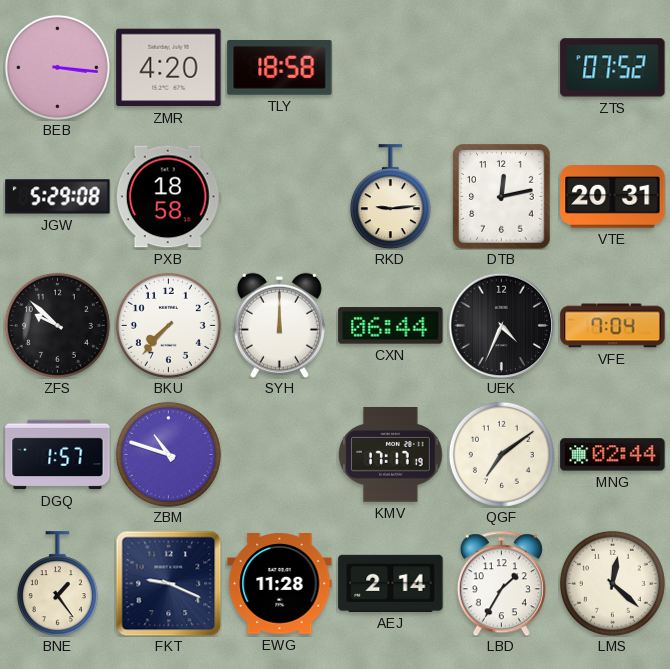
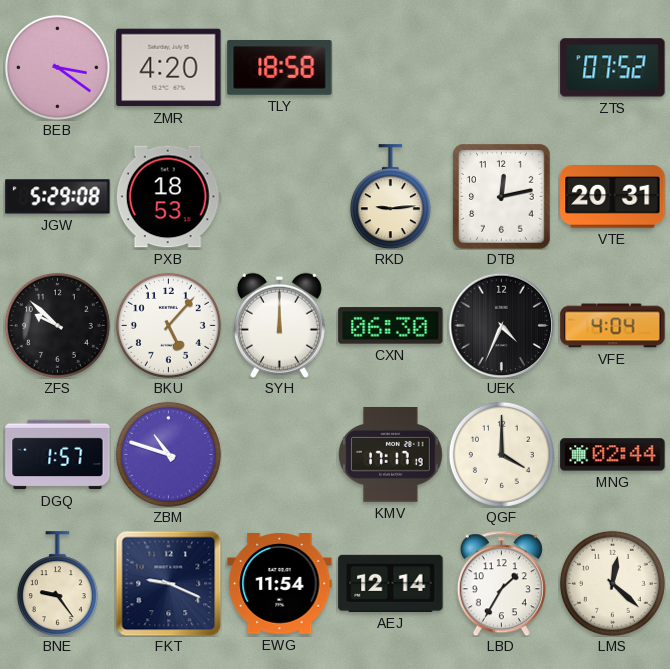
BEB: 3:16 -> 3:21
PXB: 18:58 -> 18:53
BKU: 7:37 -> 5:07
CXN: 06:44 -> 06:30
VFE: 7:04 -> 4:04
QGF: 7:09 -> 4:00
BNE: 1:24 -> 9:24
EWG: 11:28 -> 11:54
AEJ: 2:14 -> 12:14
